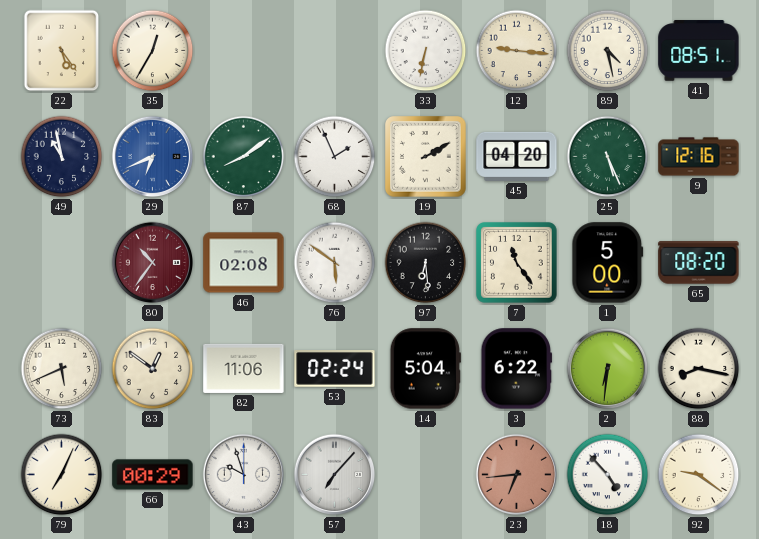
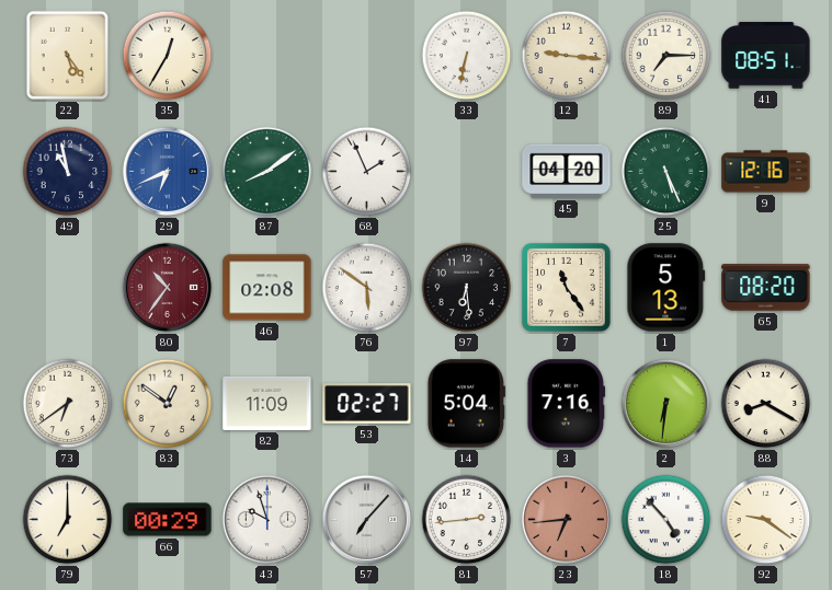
89: 4:28 -> 7:15
19: 2:10 -> none
1: 5:00 -> 5:13
73: 5:41 -> 6:39
82: 11:06 -> 11:09
53: 02:24 -> 02:27
3: 6:22 -> 7:16
88: 8:17 -> 8:20
79: 7:04 -> 7:00
81: none -> 2:44
